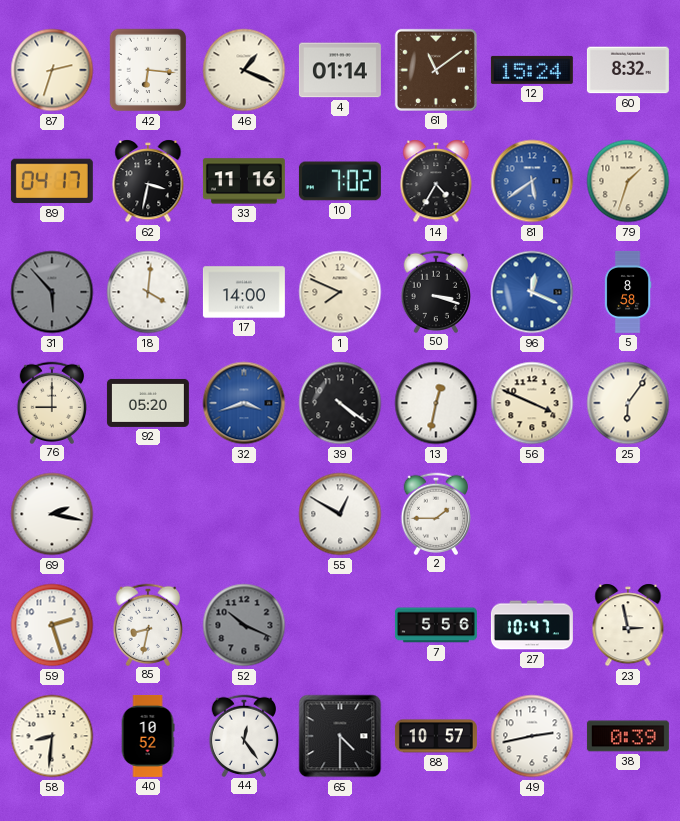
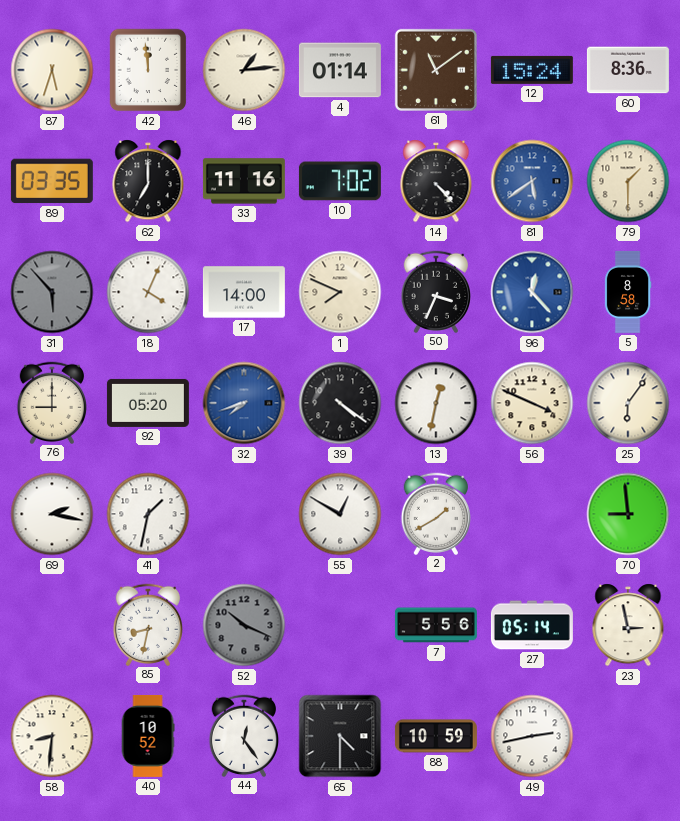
87: 2:33 -> 5:33
42: 6:16 -> 11:59
46: 1:19 -> 1:14
60: 8:32 -> 8:36
89: 04:17 -> 03:35
62: 3:32 -> 7:00
14: 4:35 -> 4:23
79: 1:33 -> 1:30
18: 4:01 -> 4:04
50: 3:18 -> 3:34
96: 12:19 -> 12:23
32: 3:42 -> 7:42
41: none -> 1:32
2: 1:45 -> 1:40
70: none -> 8:59
59: 2:27 -> none
27: 10:47 -> 05:14
88: 10:57 -> 10:59
38: 0:39 -> none
